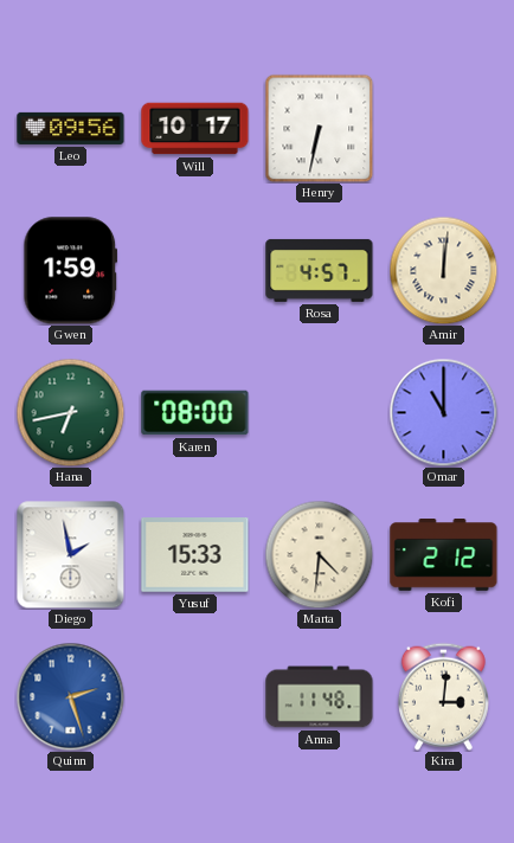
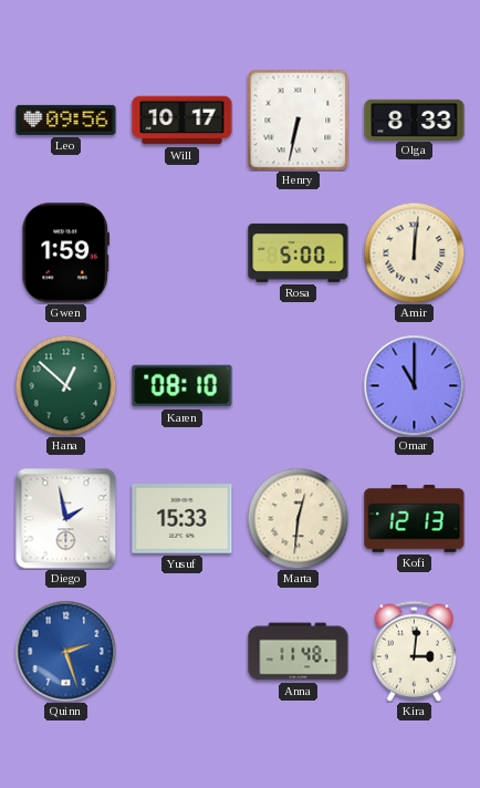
Olga: none -> 8:33
Rosa: 4:57 -> 5:00
Hana: 6:43 -> 12:52
Karen: 08:00 -> 08:10
Marta: 4:31 -> 12:31
Kofi: 2:12 -> 12:13
